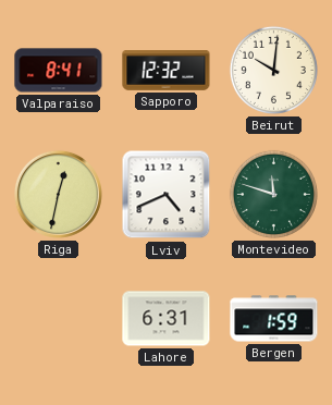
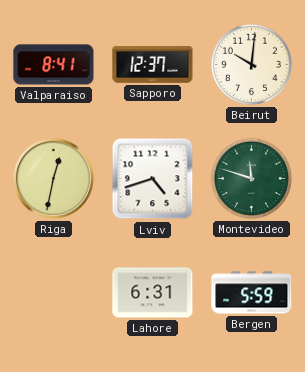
Sapporo: 12:32 -> 12:37
Lviv: 4:41 -> 4:42
Bergen: 1:59 -> 5:59
